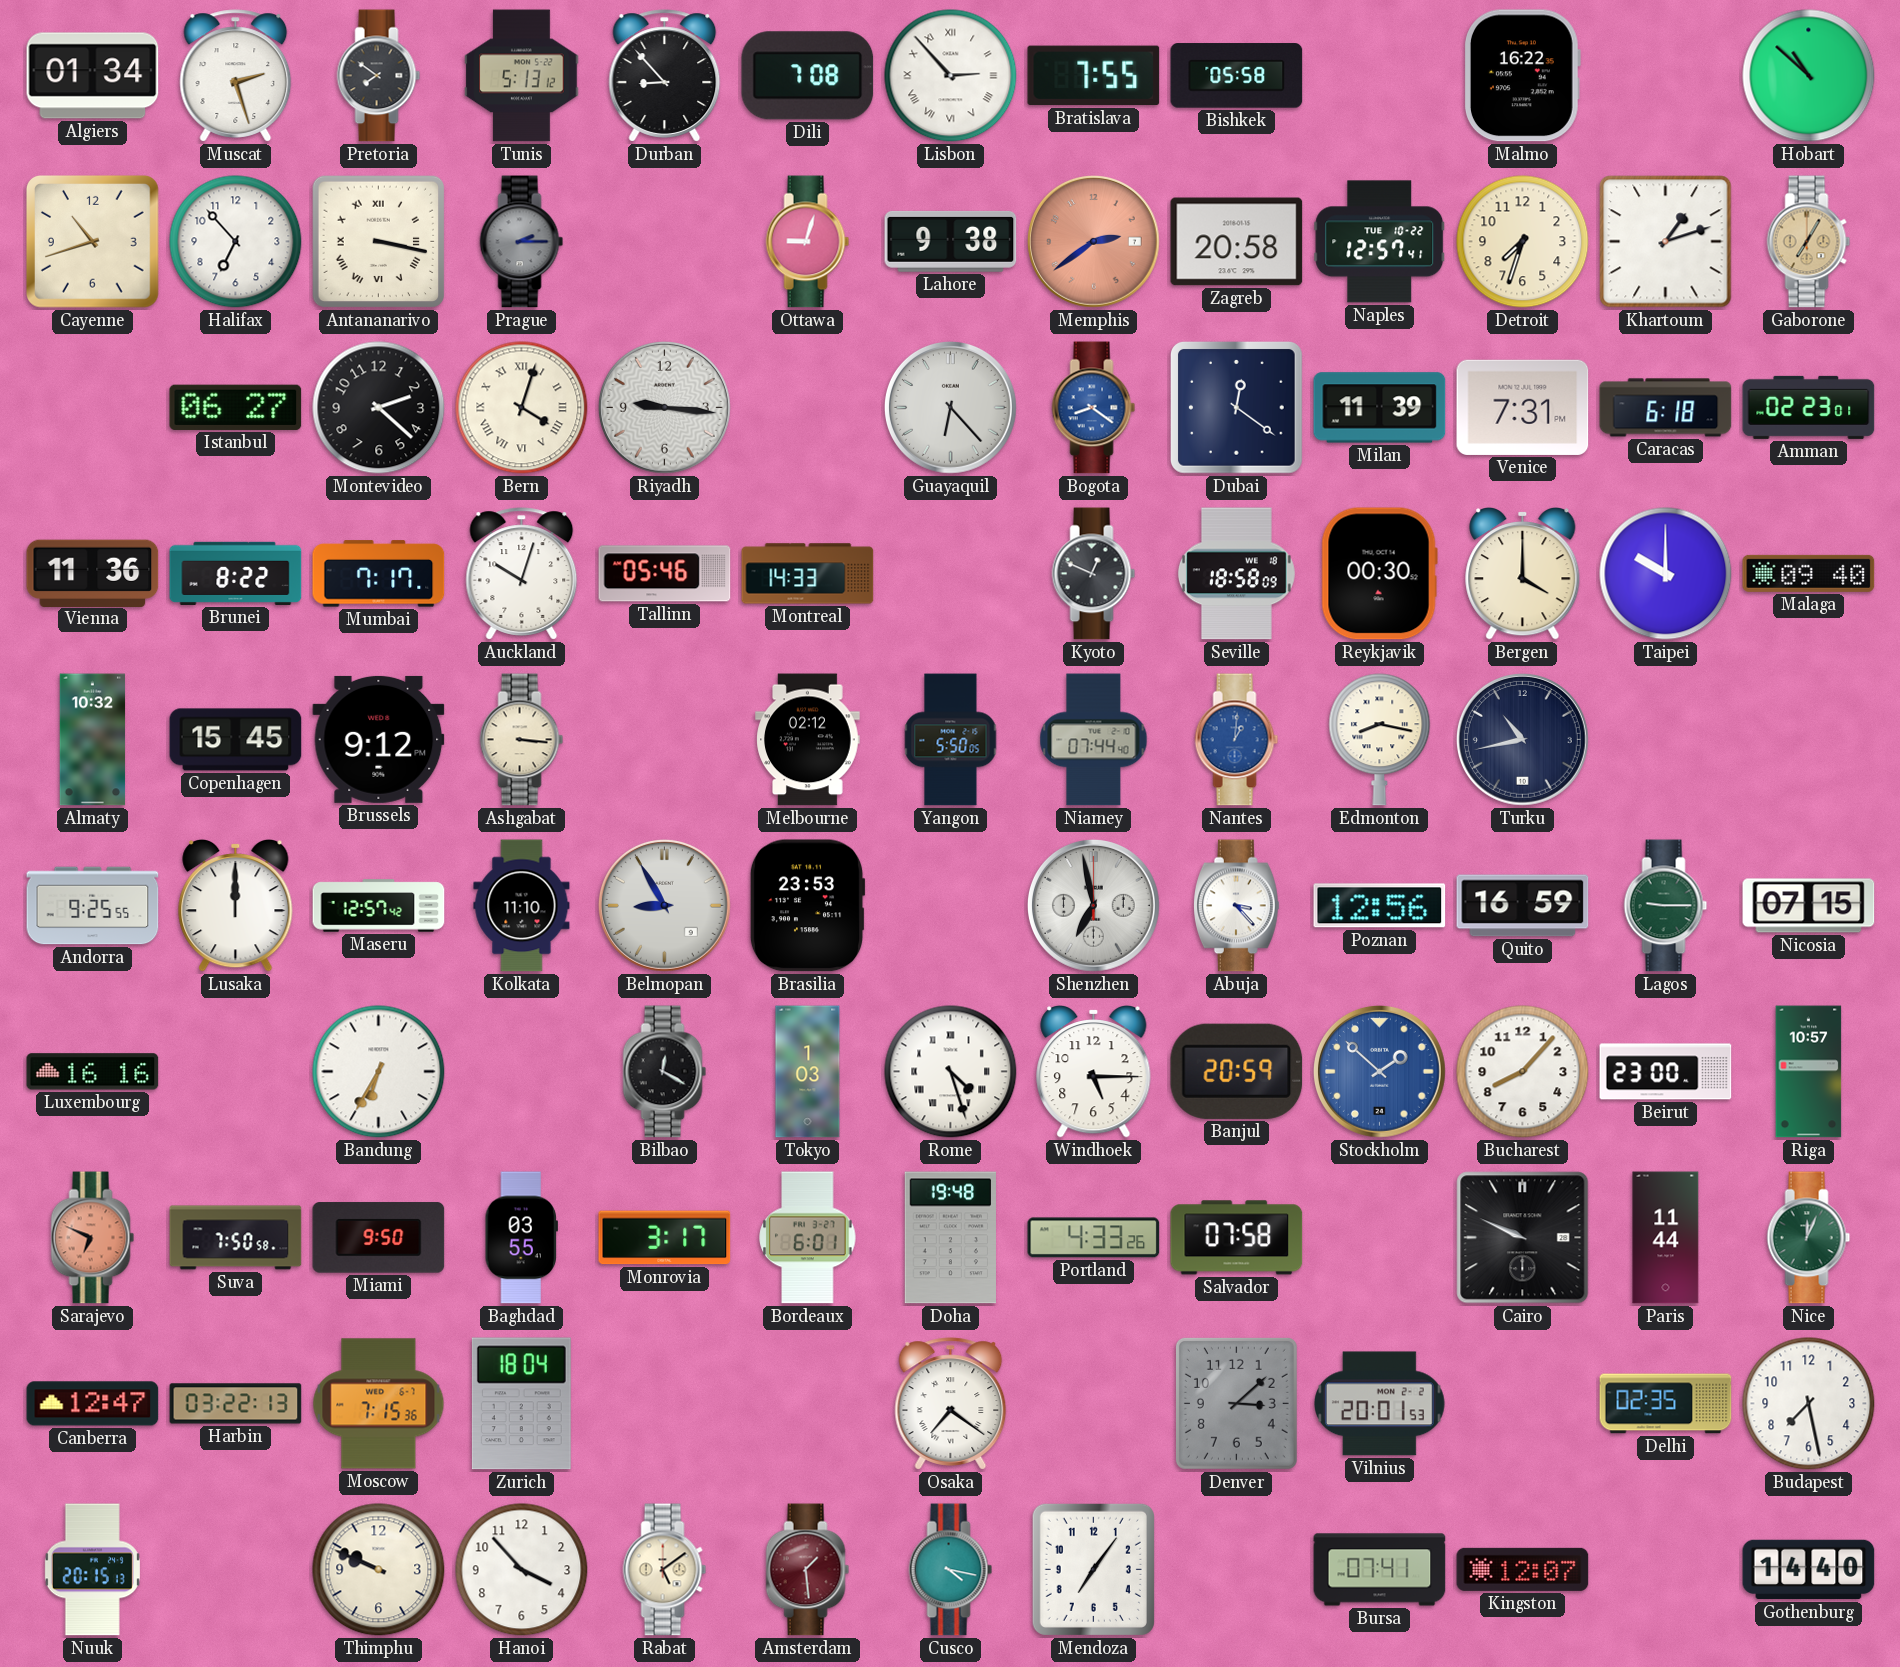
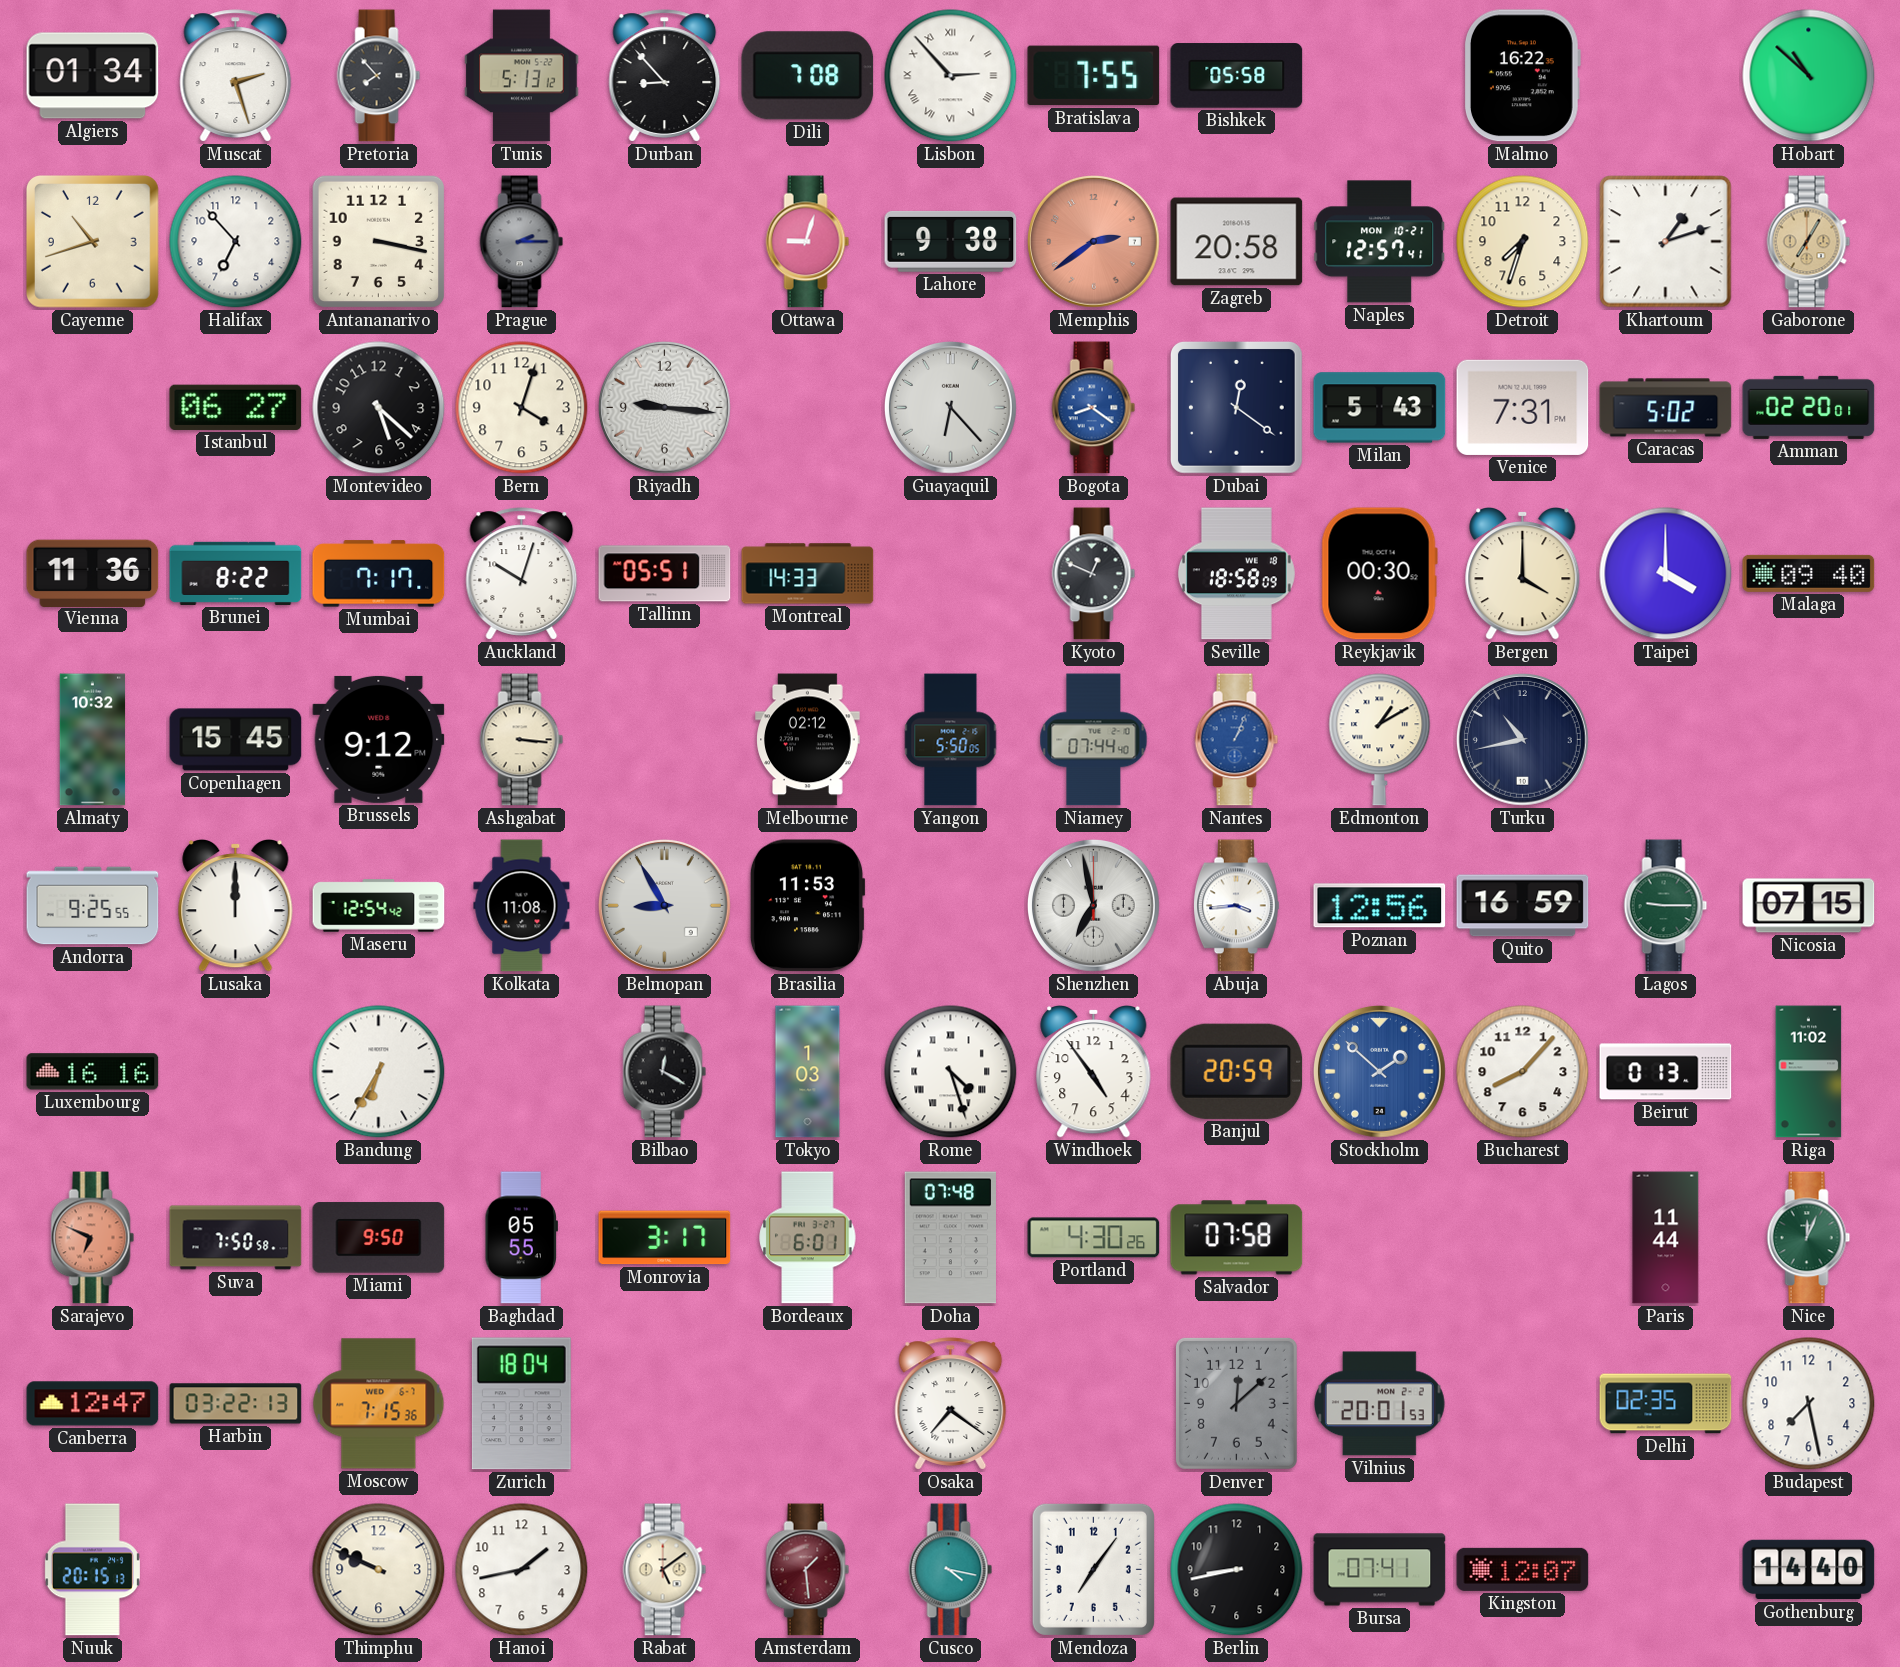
Pretoria: 7:51 -> 7:53
Antananarivo numerals: Roman -> Arabic
Naples date: TUE 10-22 -> MON 10-21
Montevideo: 2:22 -> 5:22
Bern numerals: Roman -> Arabic
Milan: 11:39 -> 5:43
Caracas: 6:18 -> 5:02
Amman: 02:23 -> 02:20
Tallinn: 05:46 -> 05:51
Taipei: 10:00 -> 4:00
Nantes: 1:01 -> 1:04
Edmonton: 8:17 -> 1:10
Maseru: 12:57 -> 12:54
Kolkata: 11:10 -> 11:08
Brasilia: 23:53 -> 11:53
Abuja: 3:23 -> 3:44
Windhoek: 5:15 -> 4:54
Beirut: 23:00 -> 0:13
Riga: 10:57 -> 11:02
Baghdad: 03:55 -> 05:55
Doha: 19:48 -> 07:48
Portland: 4:33 -> 4:30
Cairo: 9:49 -> none
Denver: 3:08 -> 12:08
Hanoi: 3:53 -> 1:43
Berlin: none -> 8:43
